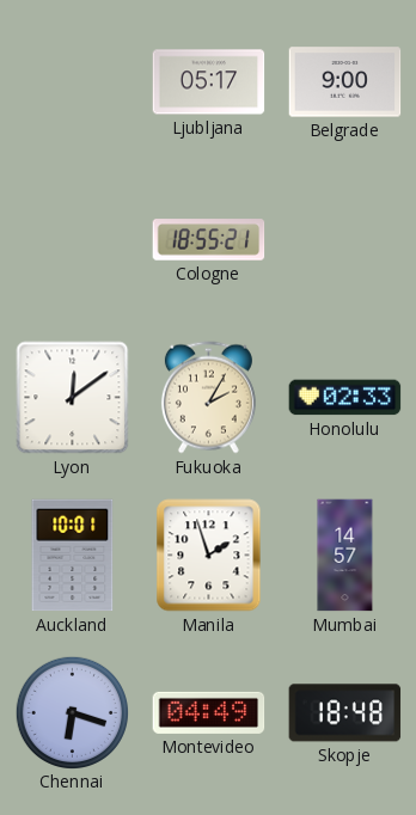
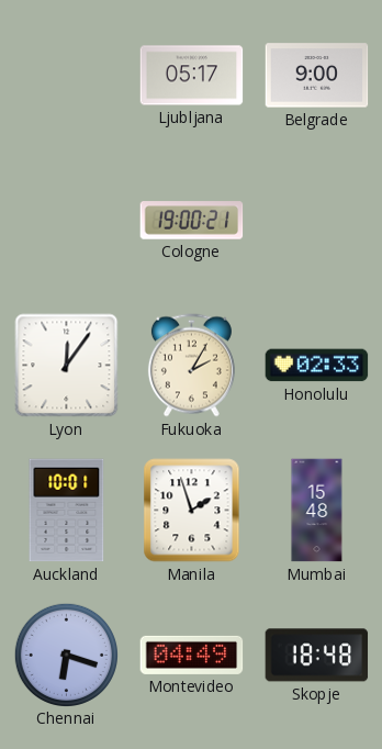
Cologne: 18:55 -> 19:00
Lyon: 12:09 -> 12:06
Mumbai: 14:57 -> 15:48
